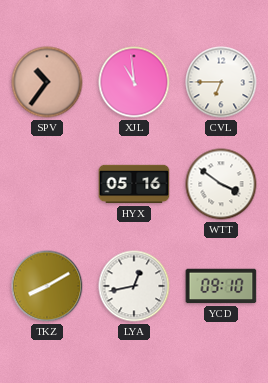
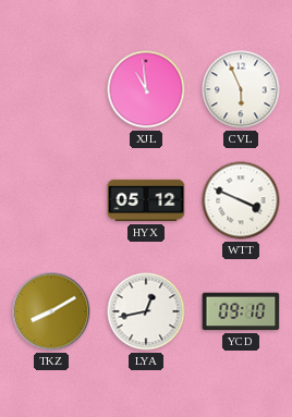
SPV: 10:36 -> none
CVL: 6:45 -> 5:56
HYX: 05:16 -> 05:12
WTT: 3:51 -> 3:49
